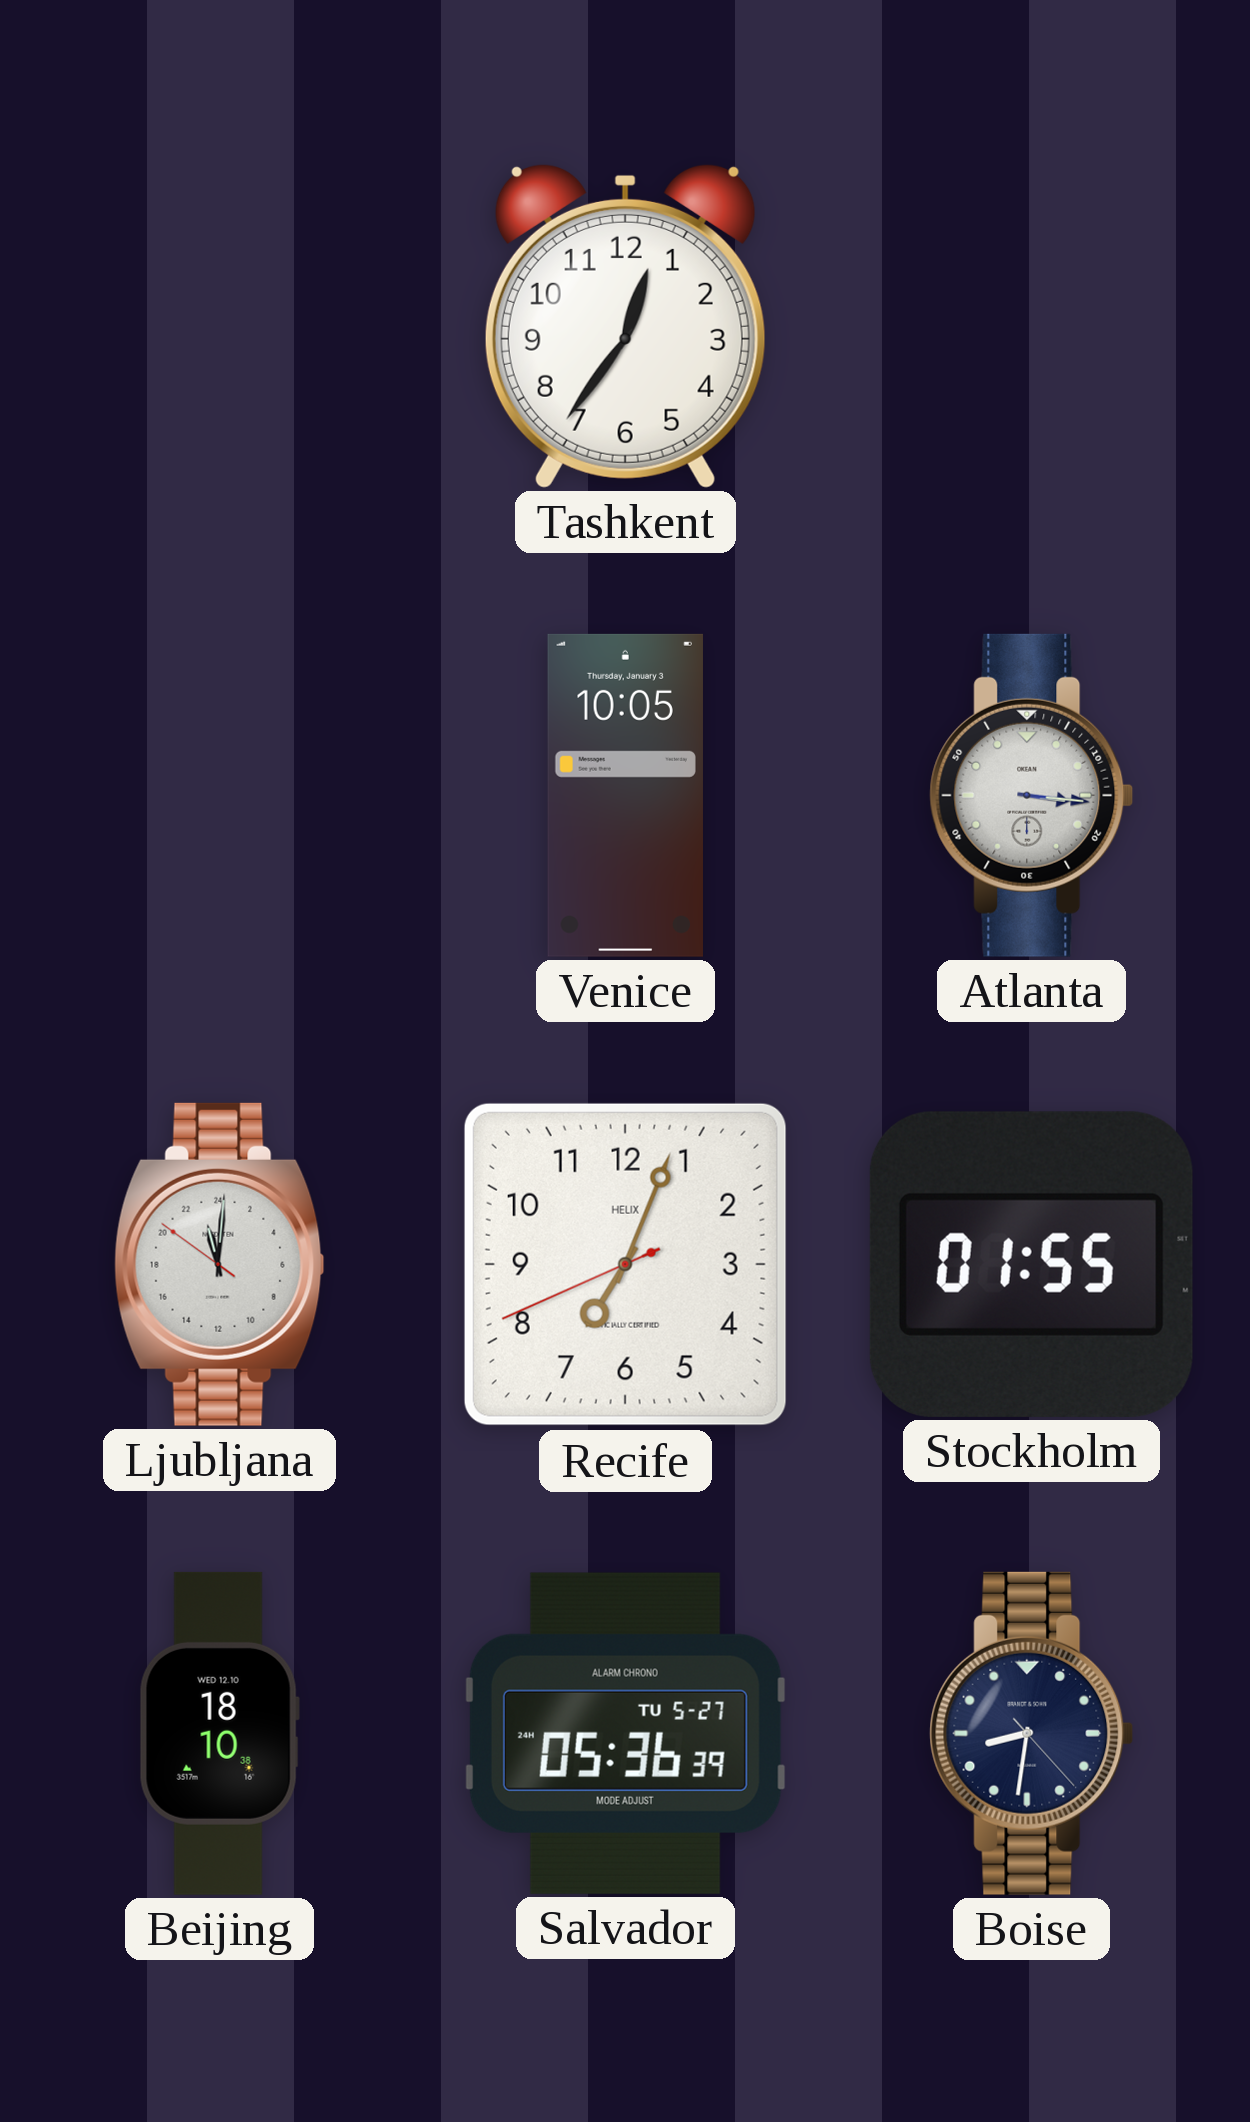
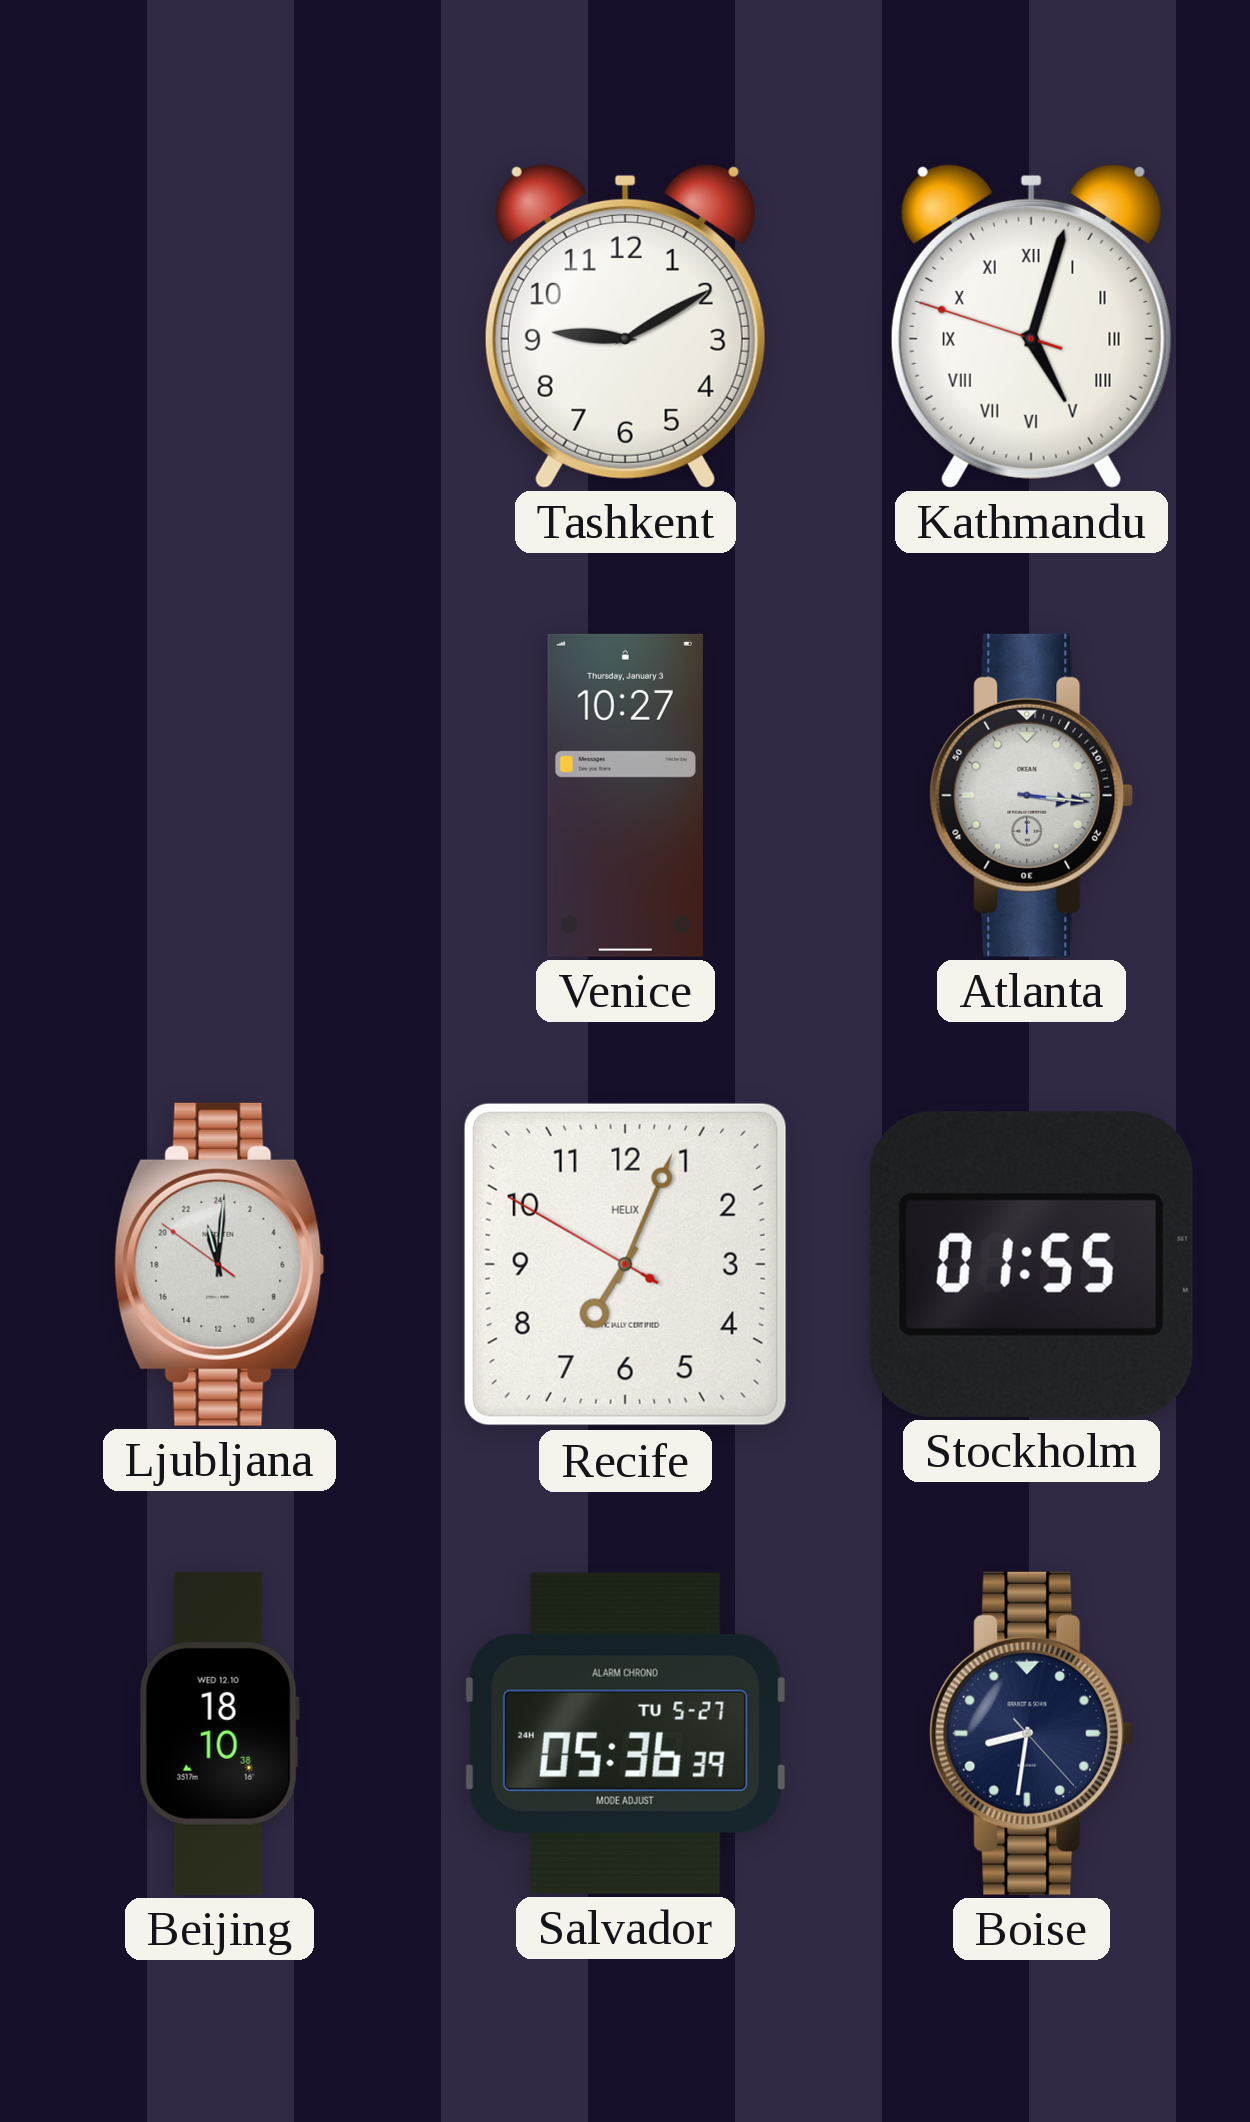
Tashkent: 12:36 -> 9:10
Kathmandu: none -> 5:02
Venice: 10:05 -> 10:27
Recife: 7:03:41 -> 7:03:50
